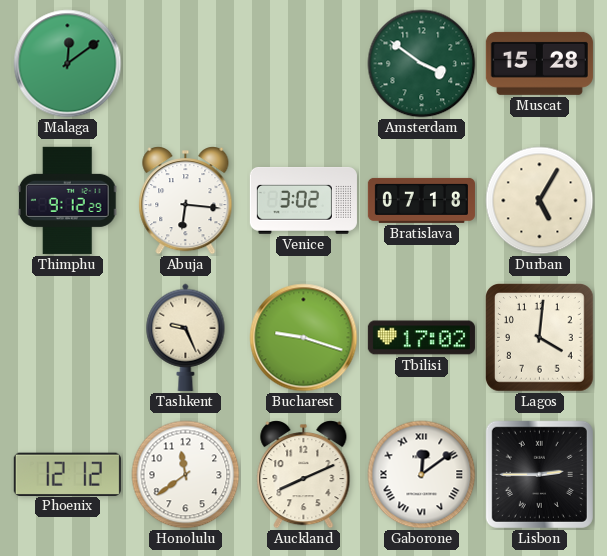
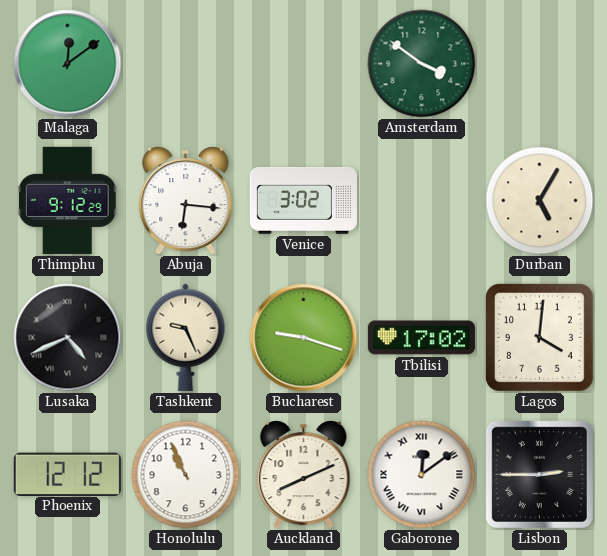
Muscat: 15:28 -> none
Bratislava: 07:18 -> none
Lusaka: none -> 4:41
Honolulu: 11:39 -> 10:56
